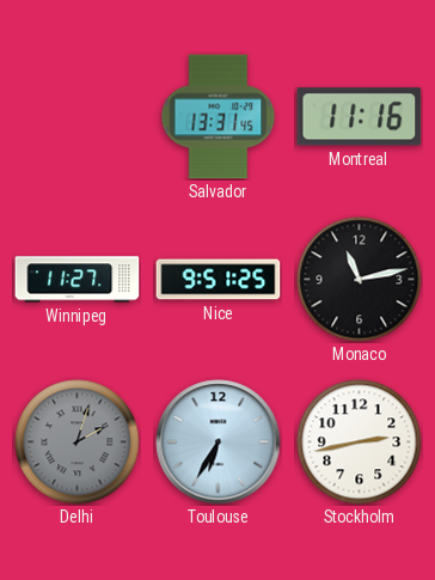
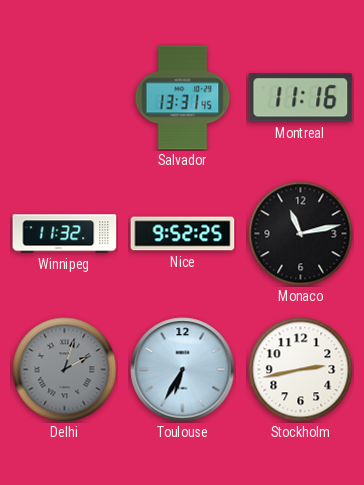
Winnipeg: 11:27 -> 11:32
Nice: 9:51 -> 9:52
